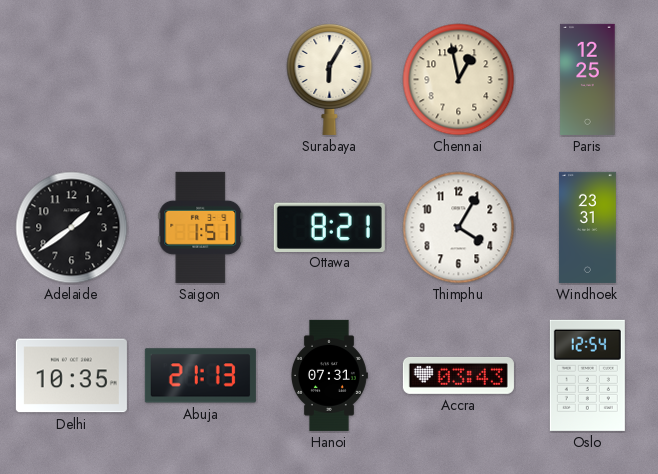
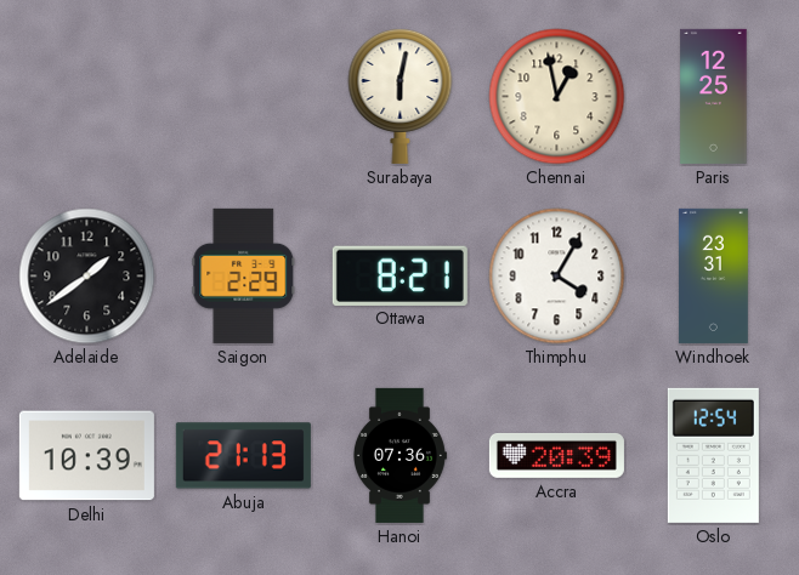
Surabaya: 6:05 -> 6:02
Saigon: 1:51 -> 2:29
Delhi: 10:35 -> 10:39
Hanoi: 07:31 -> 07:36
Accra: 03:43 -> 20:39
